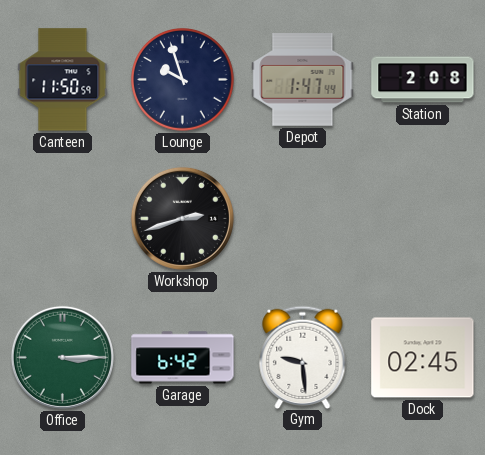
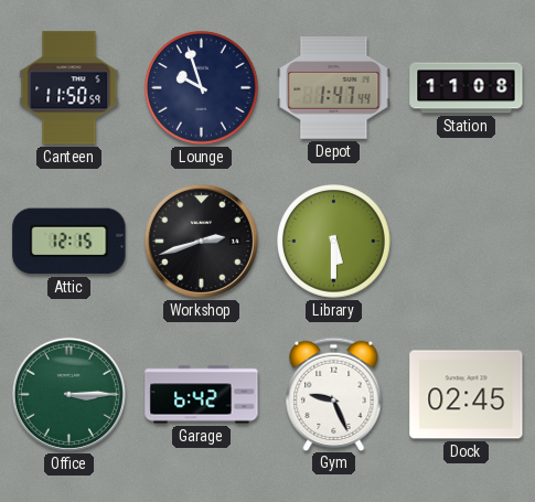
Station: 2:08 -> 11:08
Attic: none -> 12:15
Library: none -> 5:30
Gym: 9:29 -> 9:26
